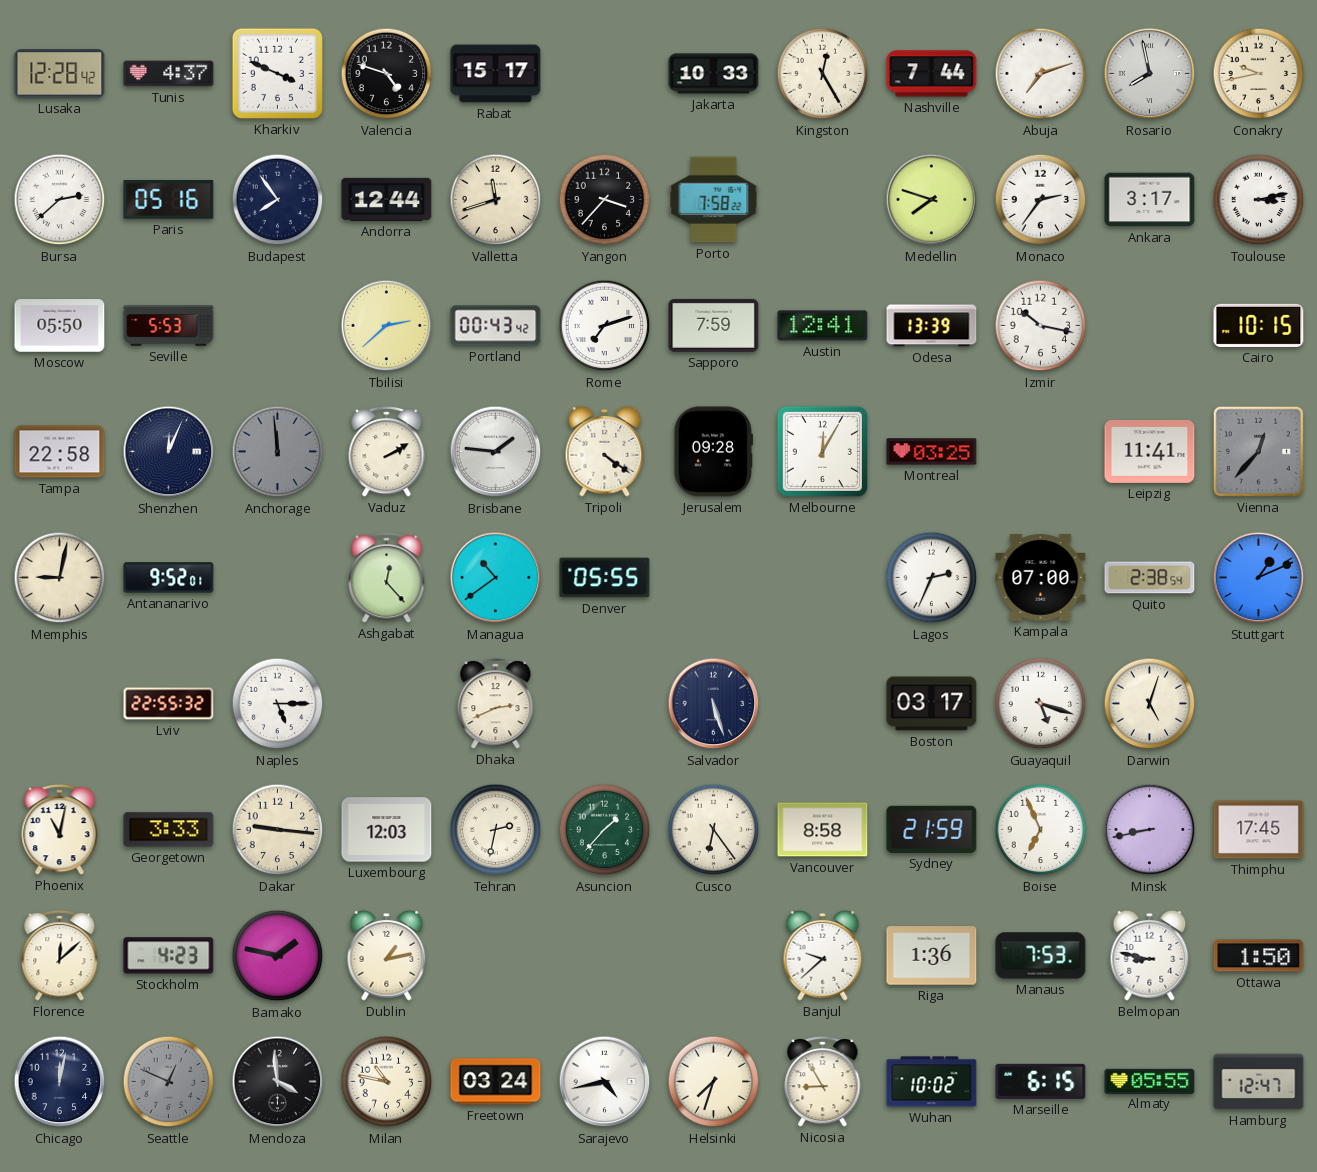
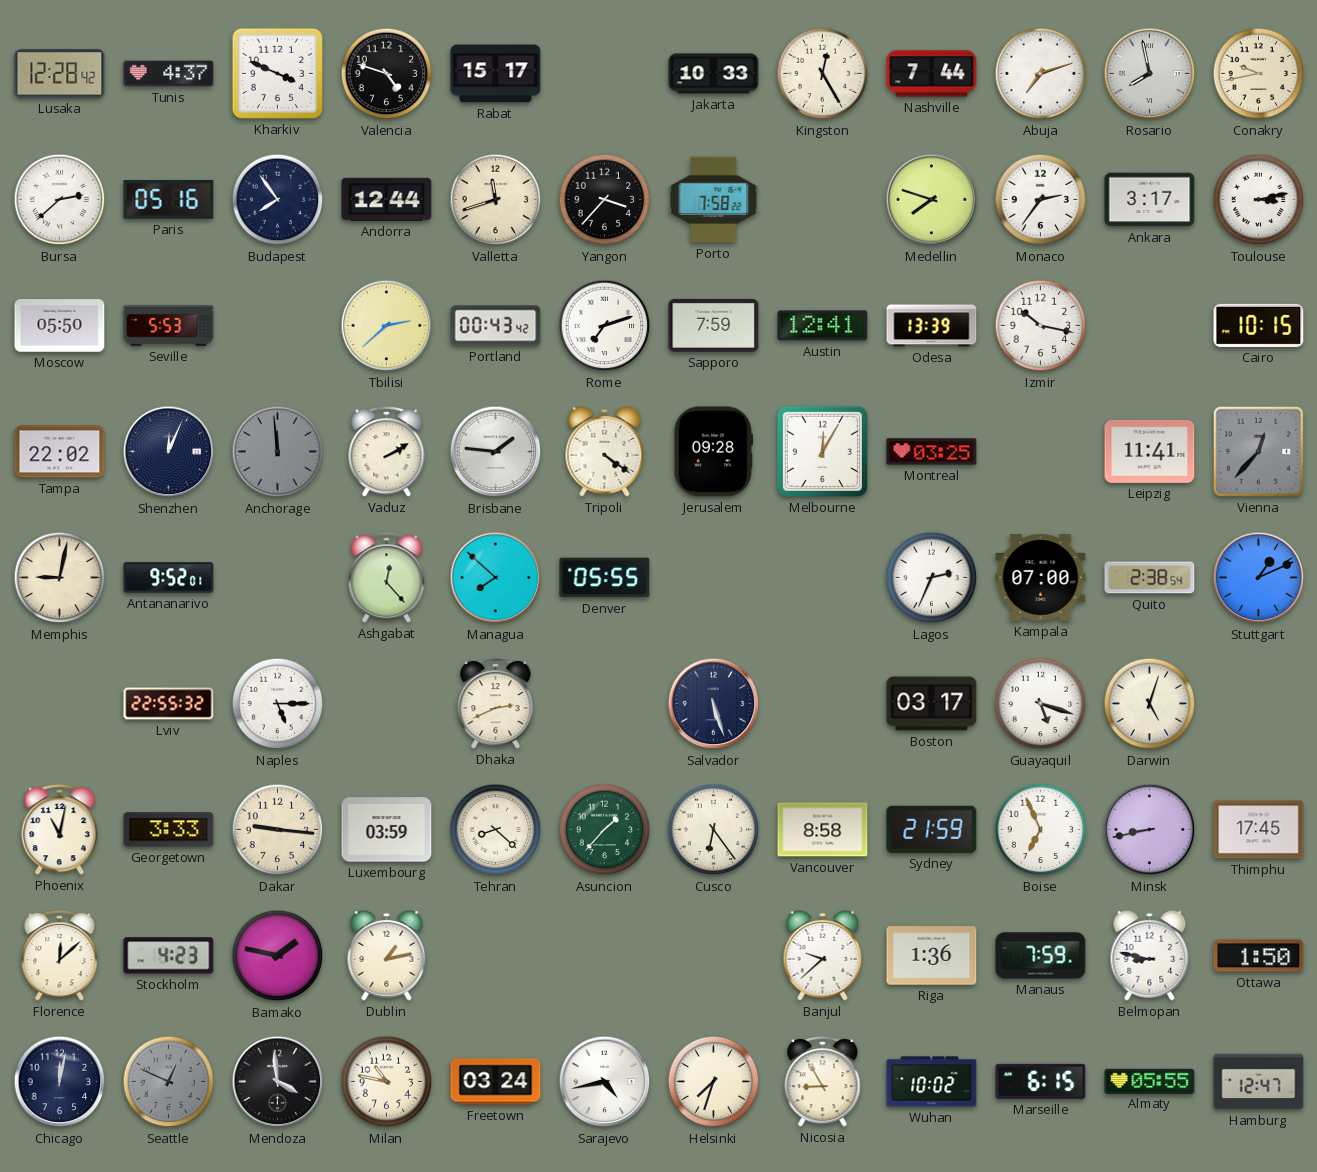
Tampa: 22:58 -> 22:02
Managua: 10:39 -> 7:52
Luxembourg: 12:03 -> 03:59
Tehran: 2:32 -> 8:22
Manaus: 7:53 -> 7:59
